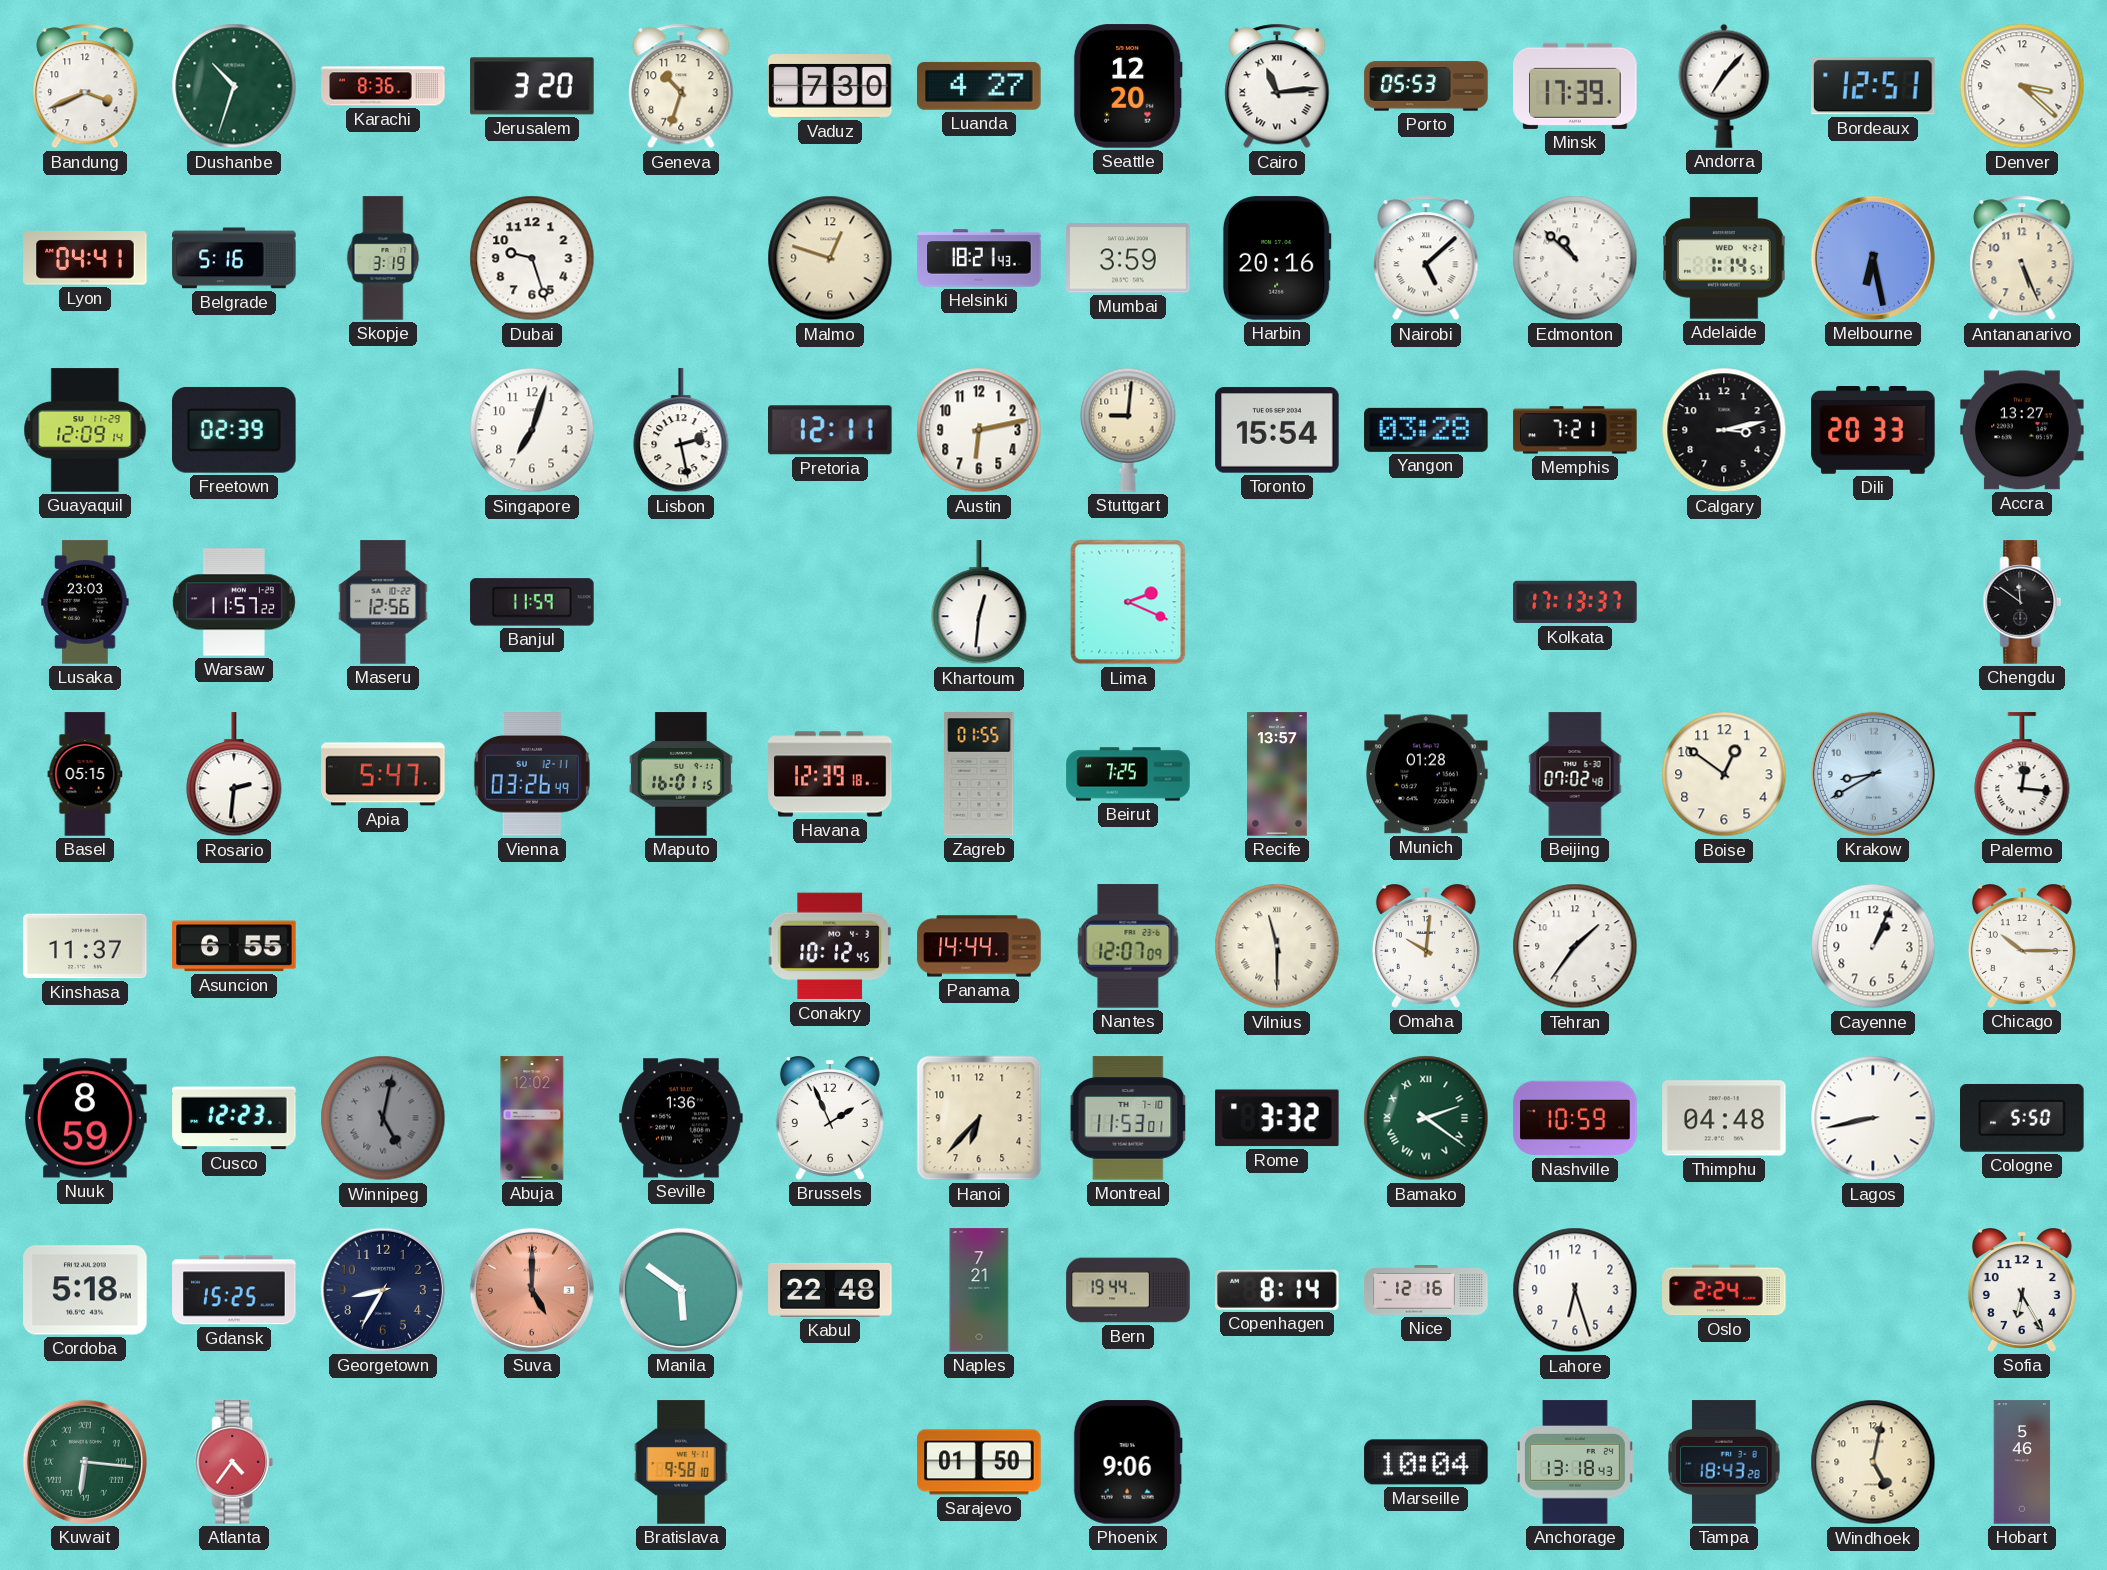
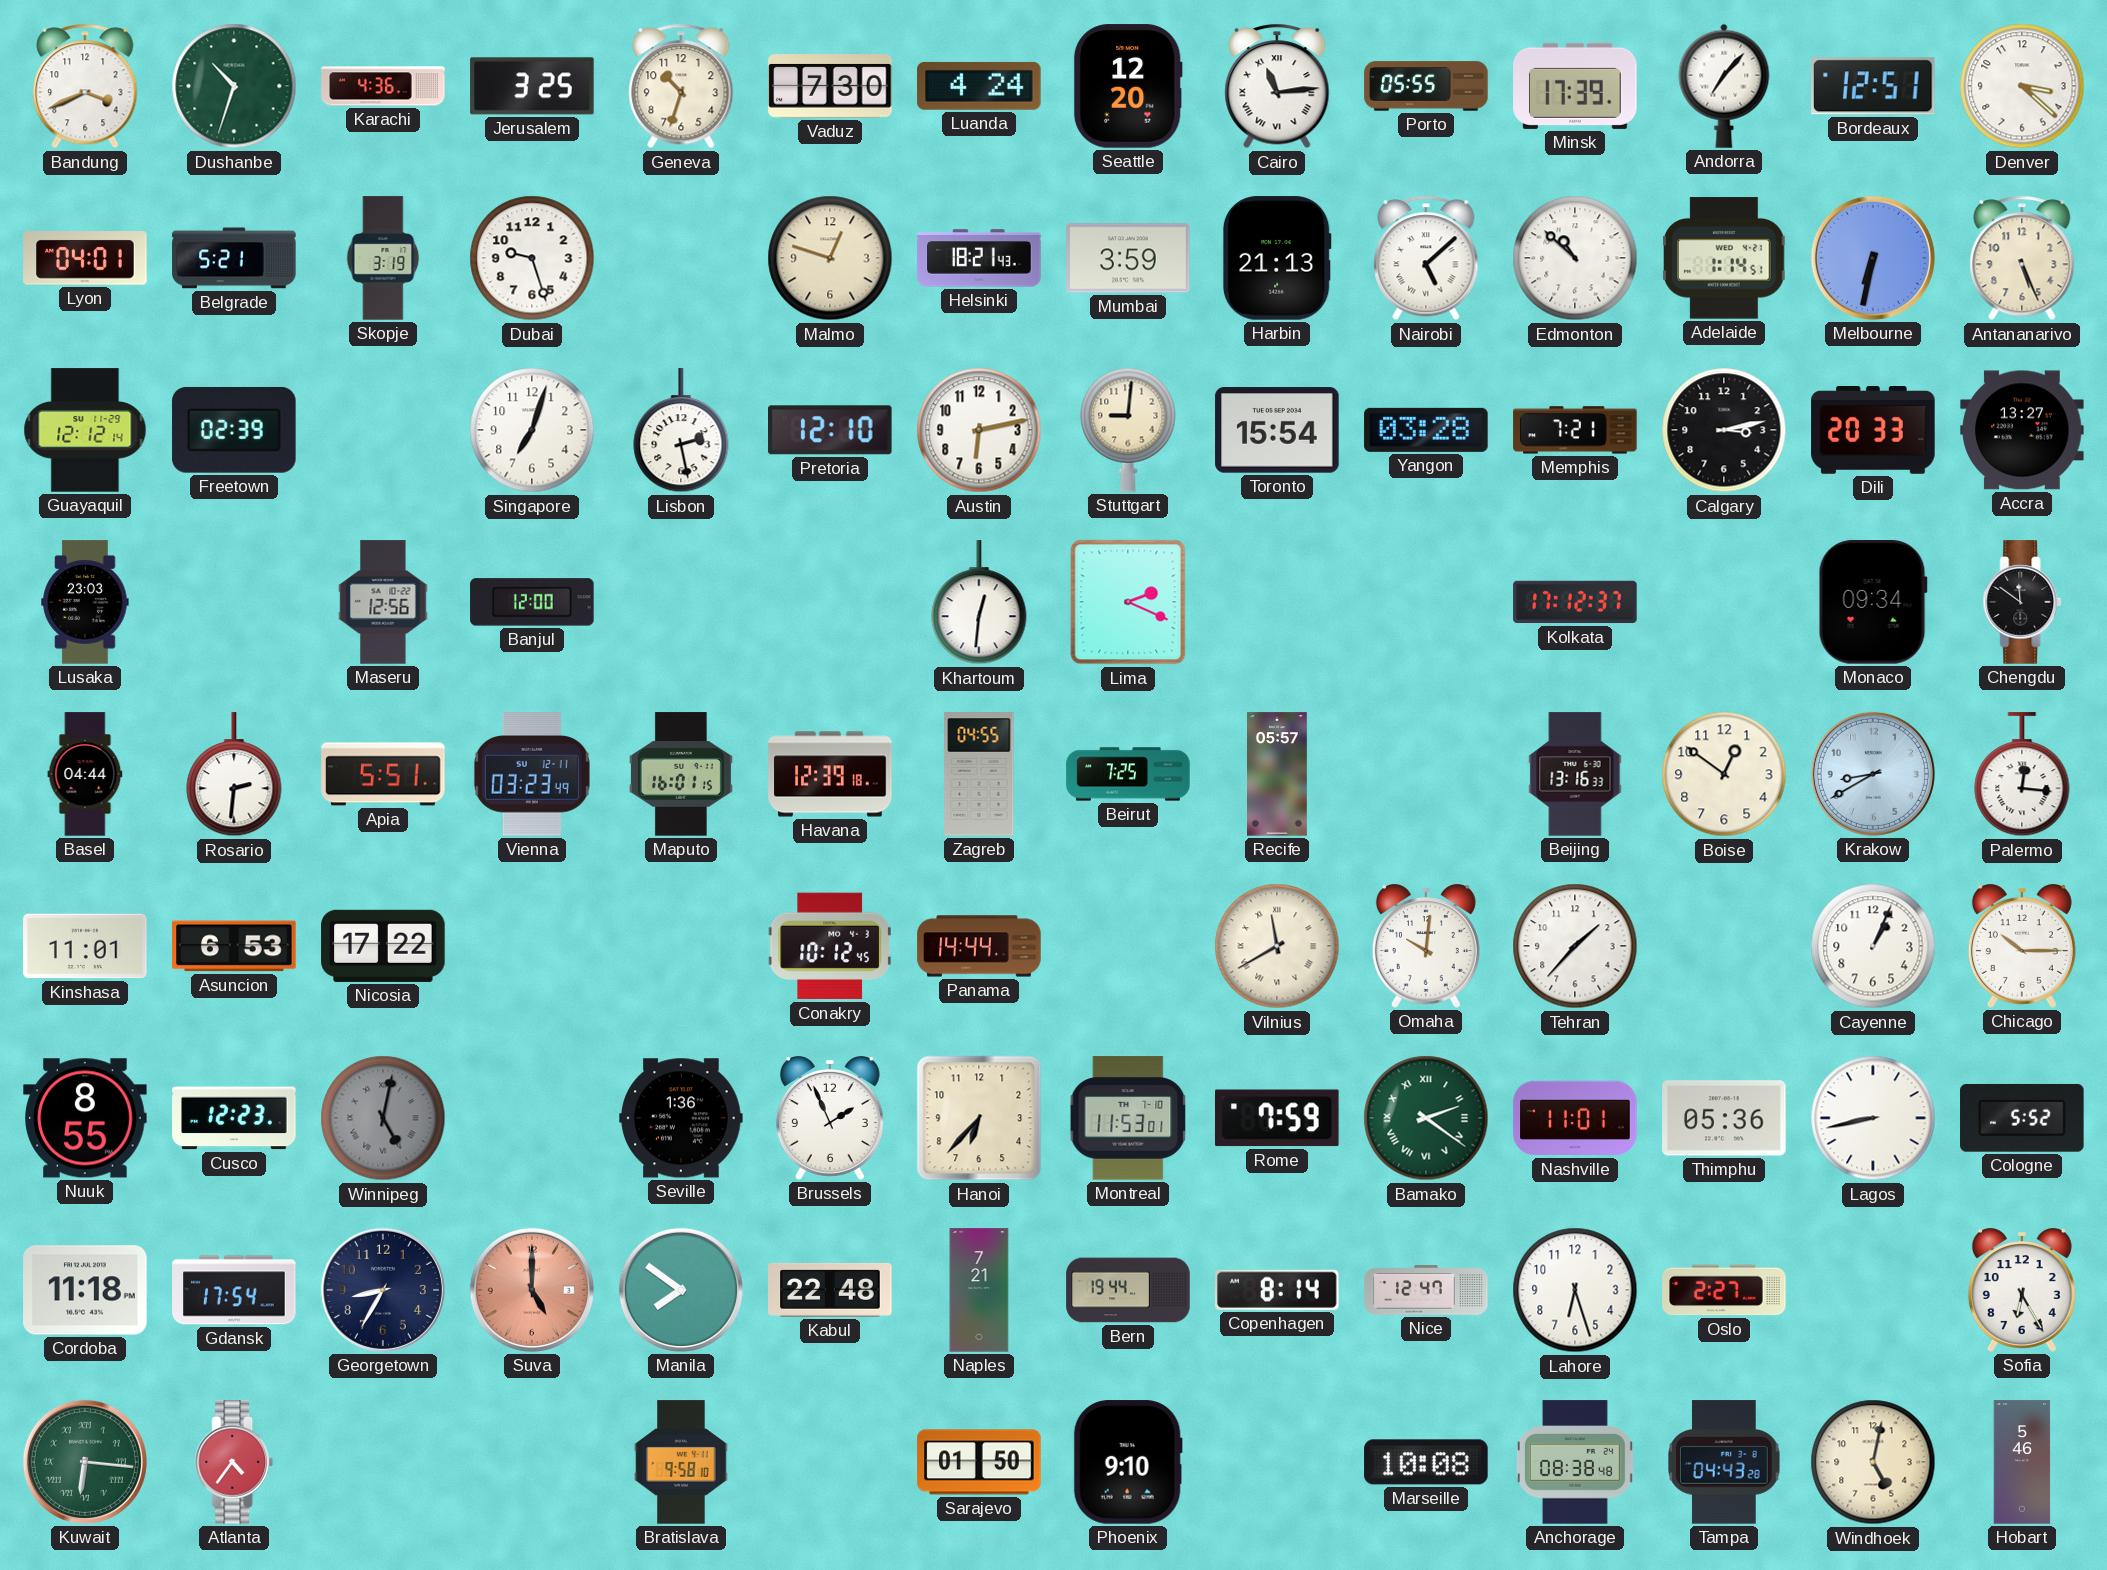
Karachi: 8:36 -> 4:36
Jerusalem: 3:20 -> 3:25
Luanda: 4:27 -> 4:24
Porto: 05:53 -> 05:55
Lyon: 04:41 -> 04:01
Belgrade: 5:16 -> 5:21
Harbin: 20:16 -> 21:13
Melbourne: 6:28 -> 6:32
Guayaquil: 12:09 -> 12:12
Pretoria: 12:11 -> 12:10
Warsaw: 11:57 -> none
Banjul: 11:59 -> 12:00
Kolkata: 17:13 -> 17:12
Monaco: none -> 09:34
Basel: 05:15 -> 04:44
Apia: 5:47 -> 5:51
Vienna: 03:26 -> 03:23
Zagreb: 01:55 -> 04:55
Recife: 13:57 -> 05:57
Munich: 01:28 -> none
Beijing: 07:02 -> 13:16
Kinshasa: 11:37 -> 11:01
Asuncion: 6:55 -> 6:53
Nicosia: none -> 17:22
Nantes: 12:07 -> none
Vilnius: 11:30 -> 11:40
Tehran: 1:36 -> 1:37
Nuuk: 8:59 -> 8:55
Abuja: 12:02 -> none
Rome: 3:32 -> 7:59
Nashville: 10:59 -> 11:01
Thimphu: 04:48 -> 05:36
Cologne: 5:50 -> 5:52
Cordoba: 5:18 -> 11:18
Gdansk: 15:25 -> 17:54
Manila: 5:51 -> 7:51
Nice: 12:16 -> 12:47
Oslo: 2:24 -> 2:27
Phoenix: 9:06 -> 9:10
Marseille: 10:04 -> 10:08
Anchorage: 13:18 -> 08:38
Tampa: 18:43 -> 04:43
